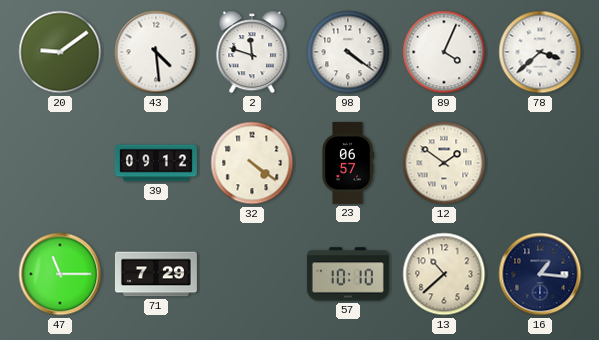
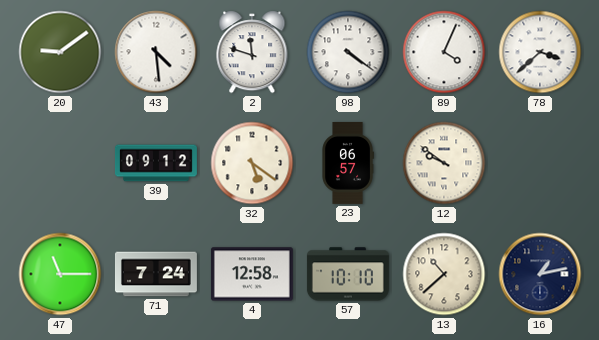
32: 4:21 -> 5:21
12: 1:51 -> 9:51
71: 7:29 -> 7:24
4: none -> 12:58
16: 1:16 -> 1:13
